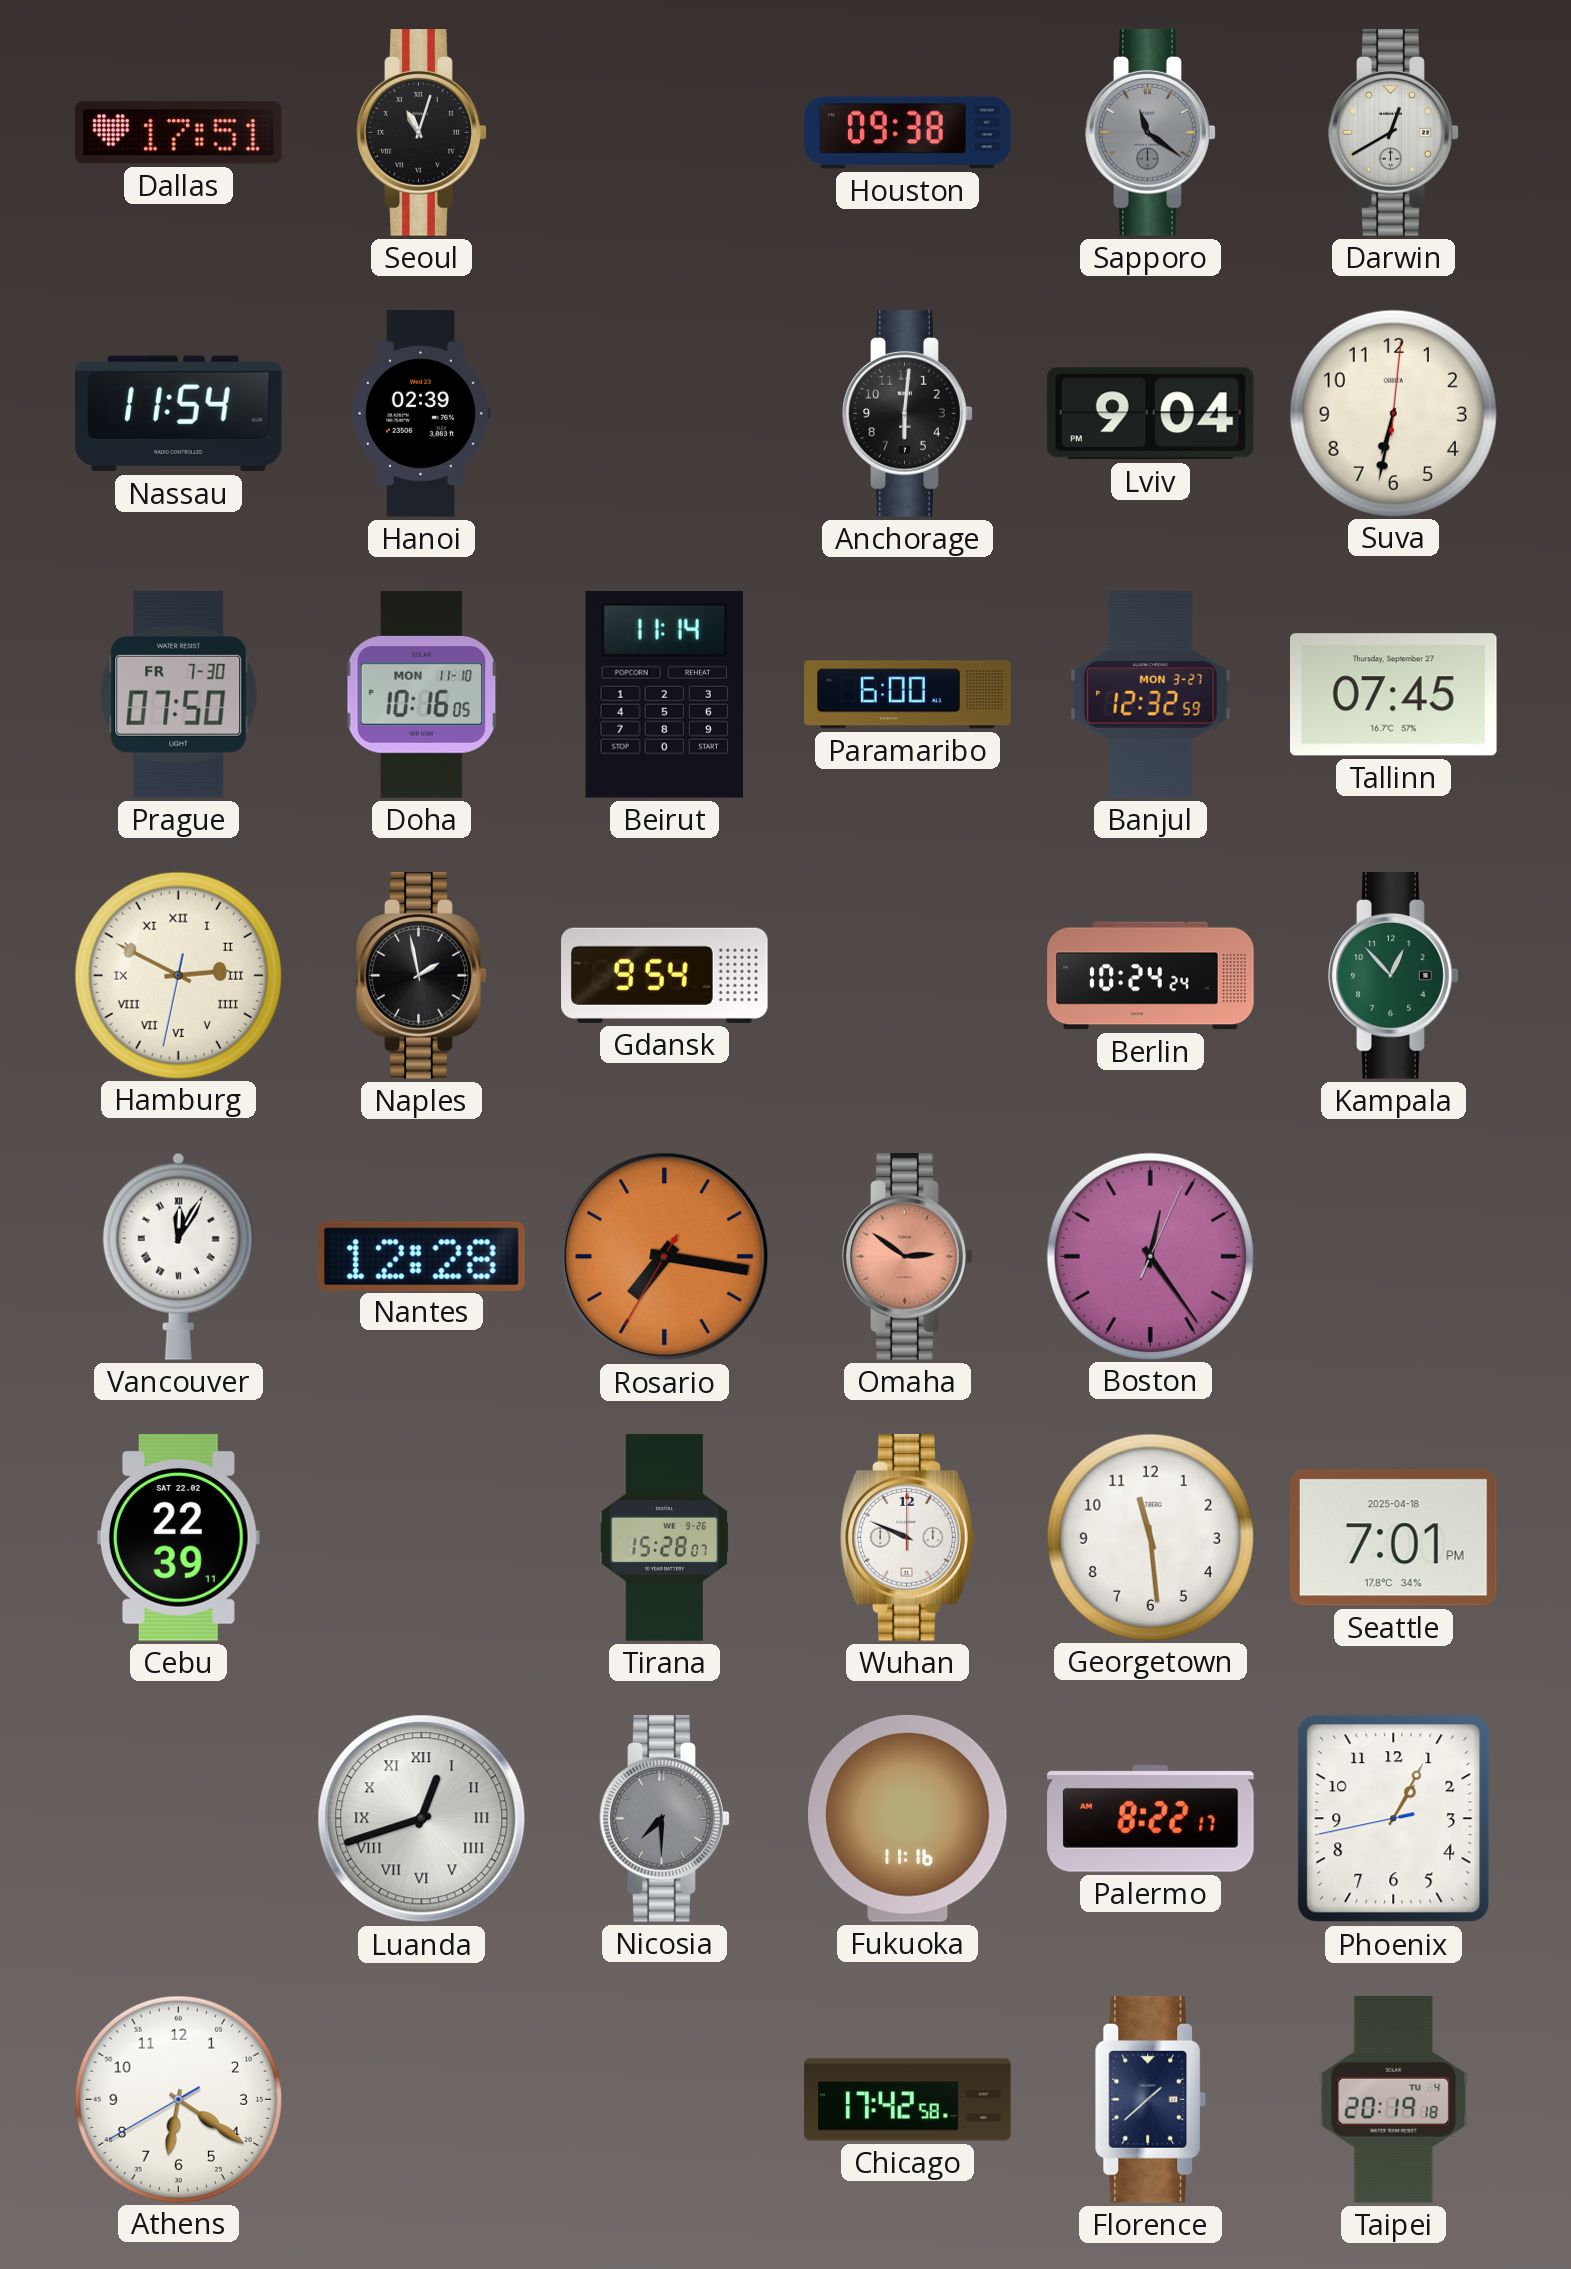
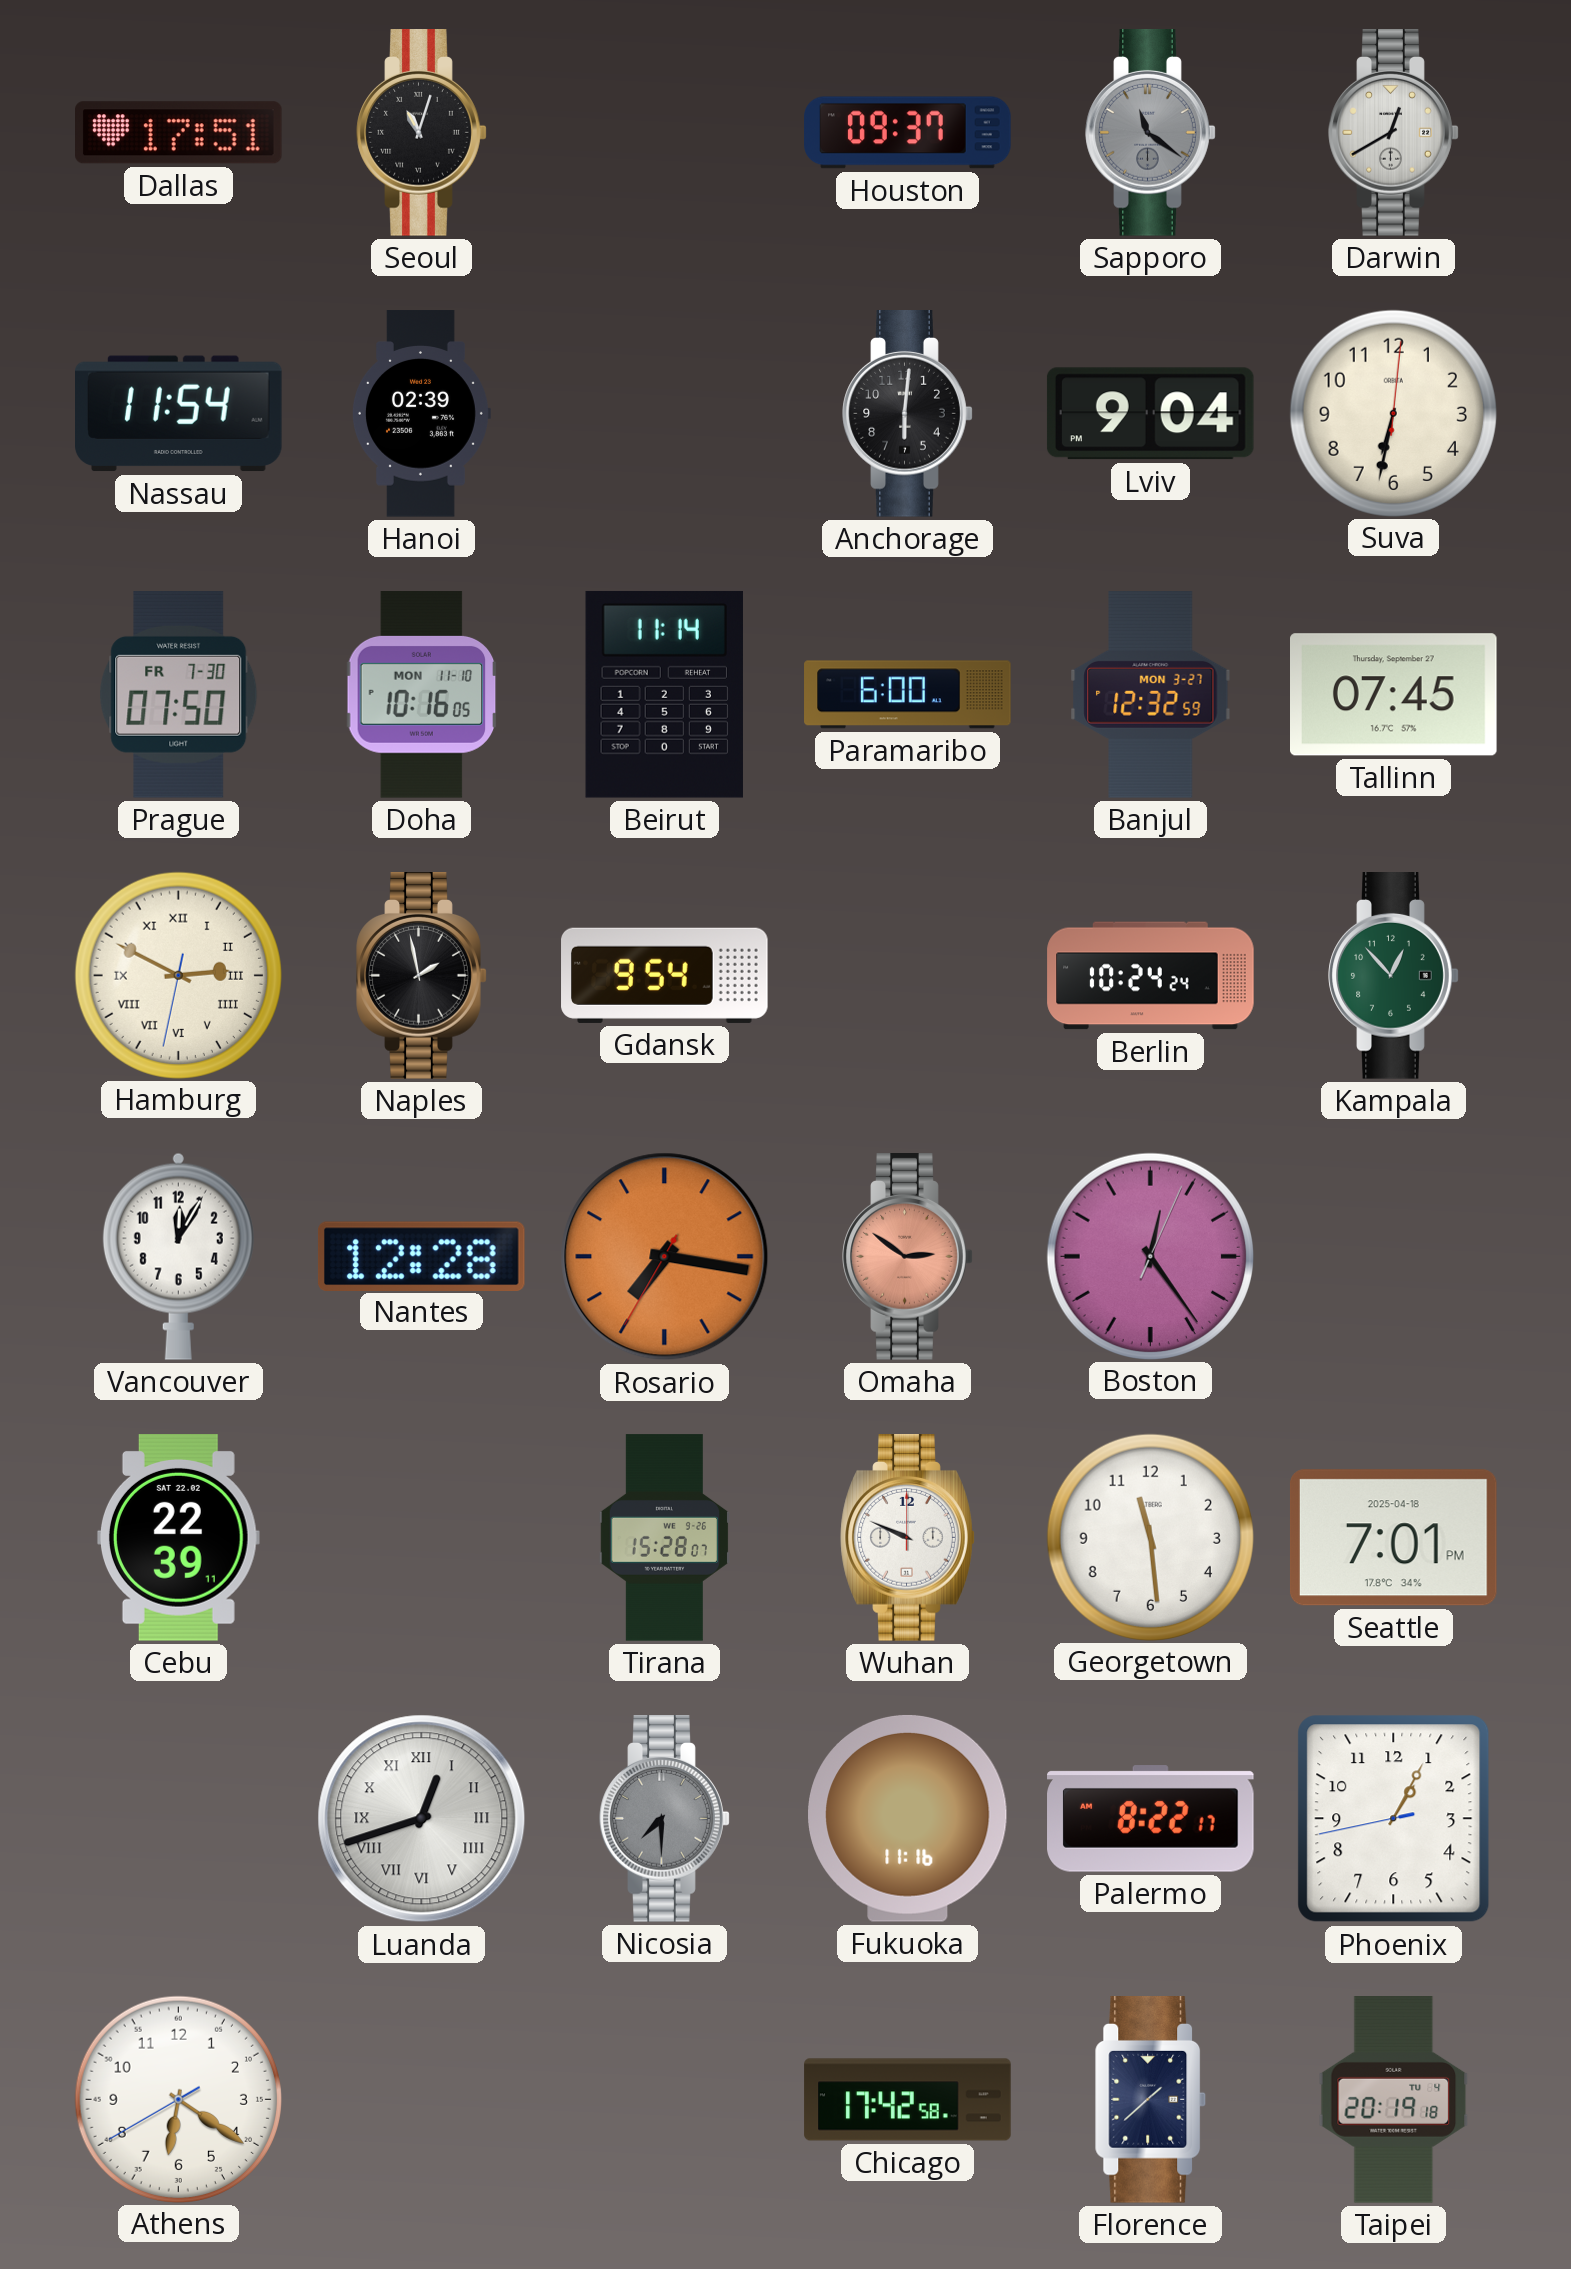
Houston: 09:38 -> 09:37
Vancouver numerals: Roman -> Arabic
